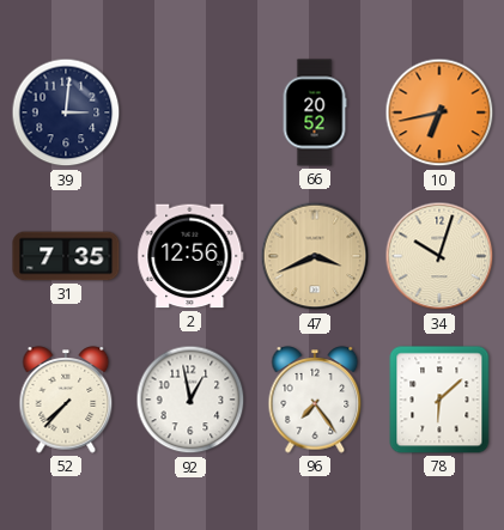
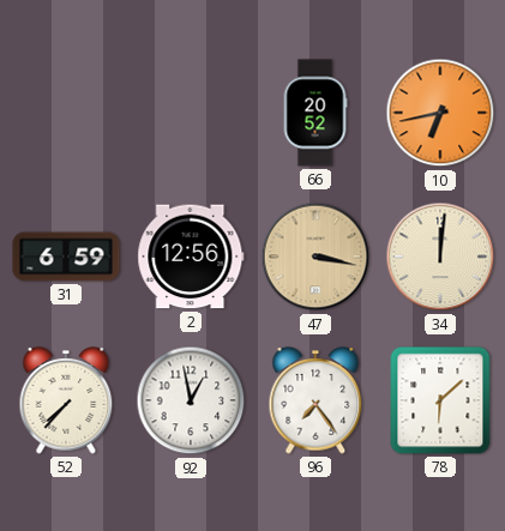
39: 3:01 -> none
31: 7:35 -> 6:59
47: 3:41 -> 3:17
34: 10:03 -> 12:01
